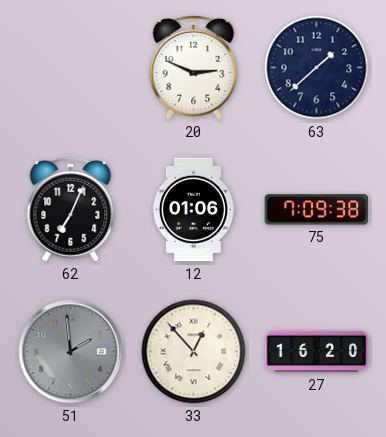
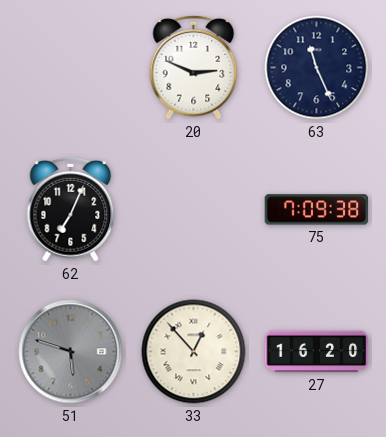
63: 1:38 -> 11:26
12: 01:06 -> none
51: 1:59 -> 5:48
